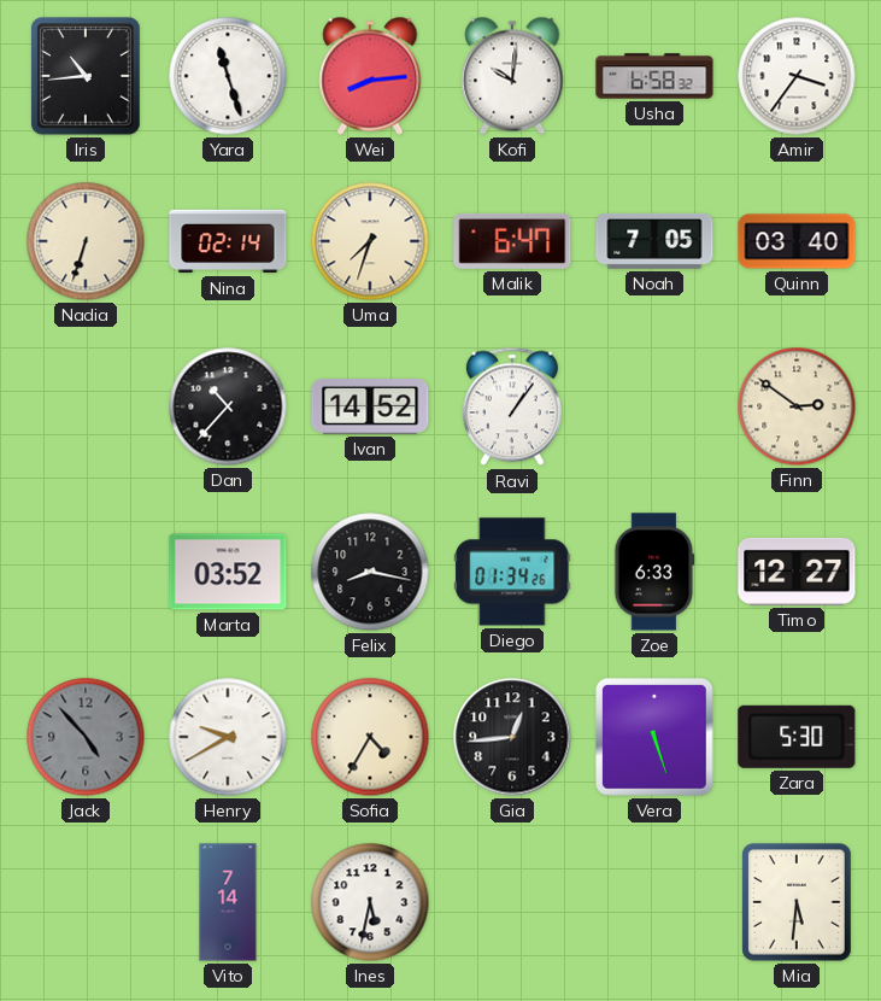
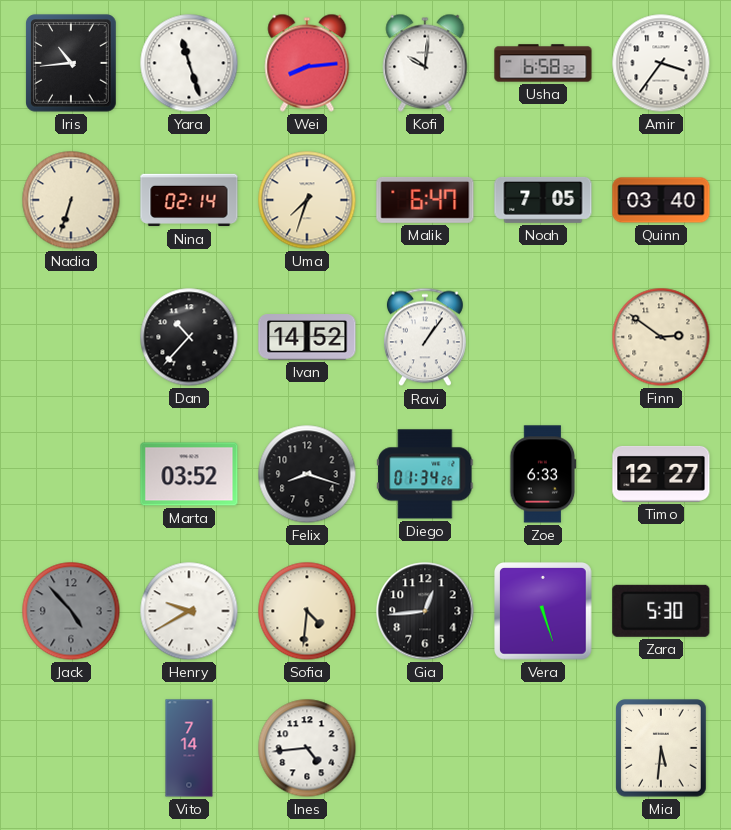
Felix: 8:17 -> 8:18
Sofia: 4:35 -> 4:31
Ines: 5:32 -> 4:44
